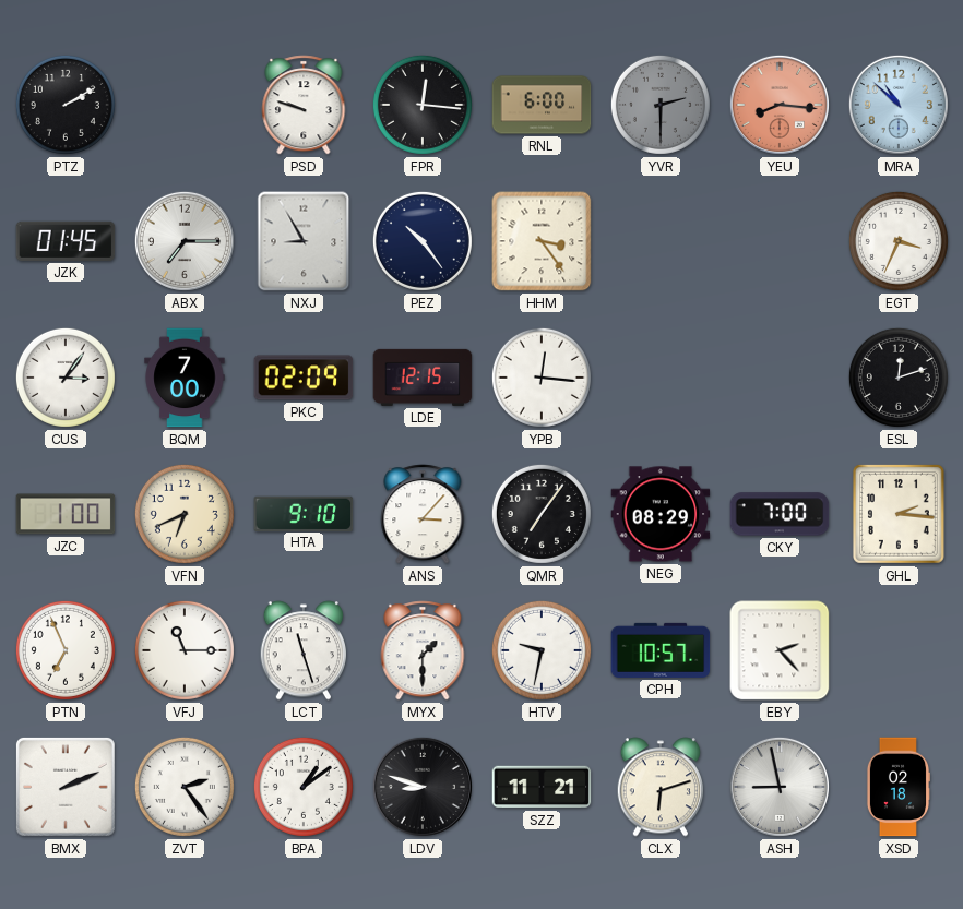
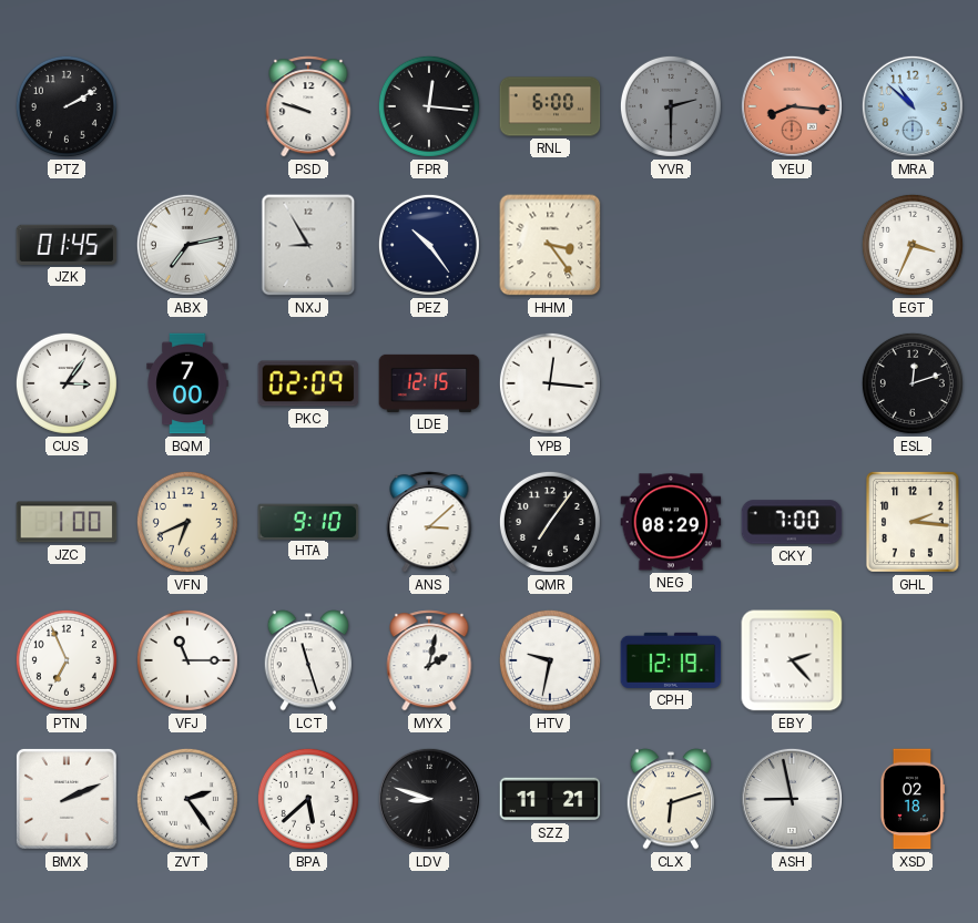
ABX: 7:15 -> 7:13
ANS: 3:07 -> 3:08
MYX: 1:30 -> 2:02
CPH: 10:57 -> 12:19
BPA: 1:09 -> 5:38
